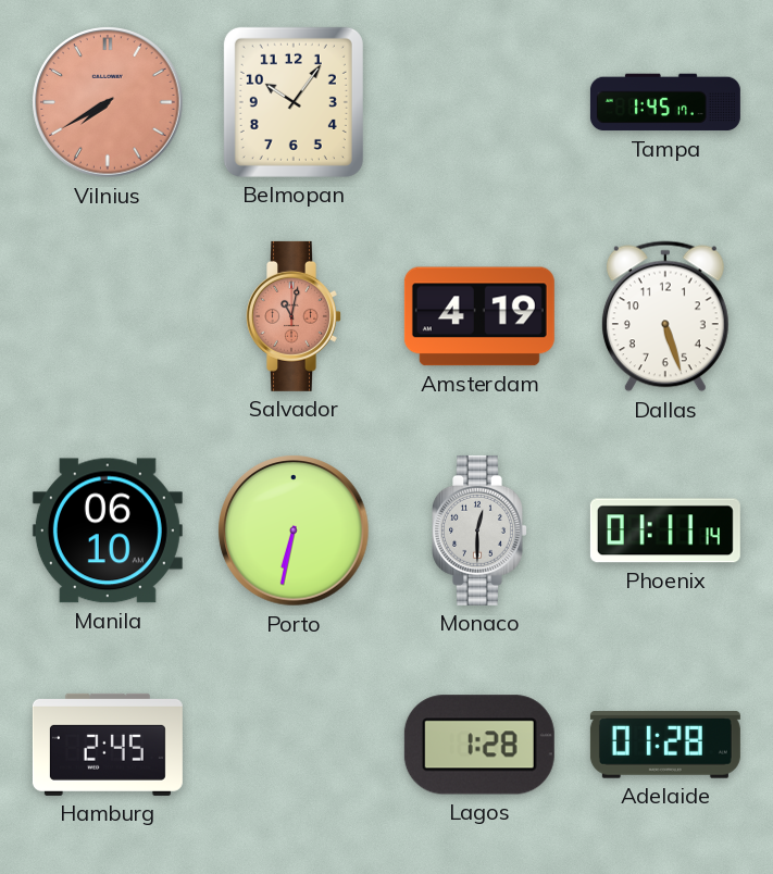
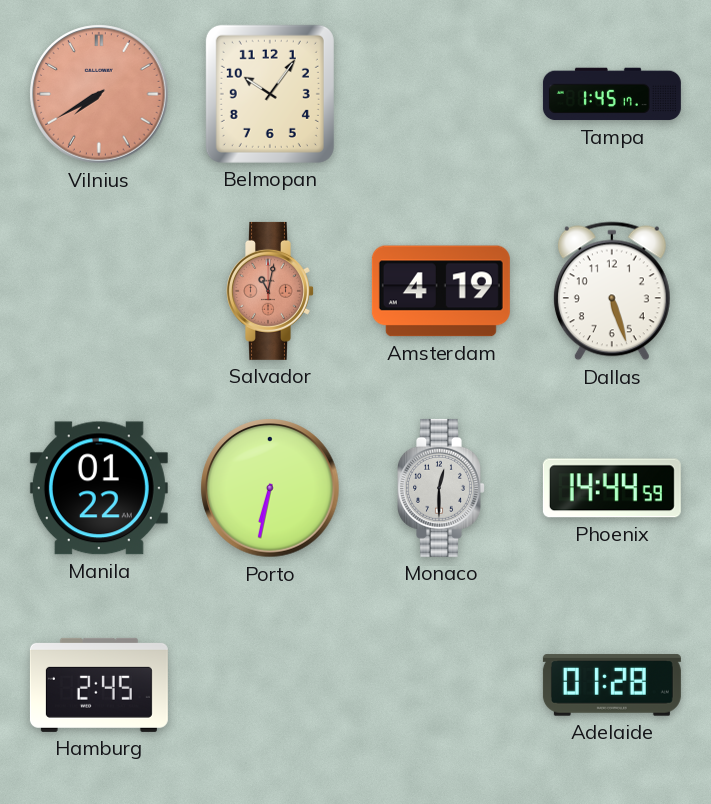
Manila: 06:10 -> 01:22
Phoenix: 01:11 -> 14:44
Lagos: 1:28 -> none
